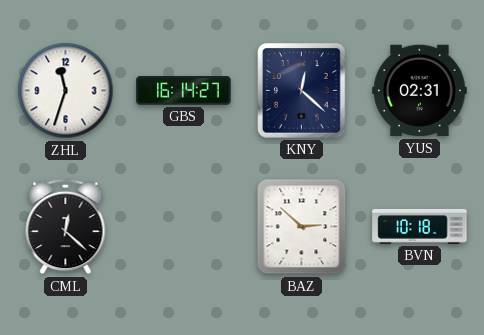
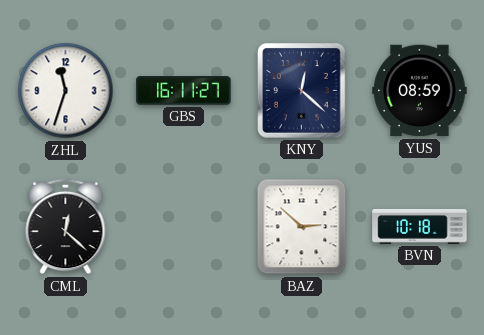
GBS: 16:14 -> 16:11
YUS: 02:31 -> 08:59
